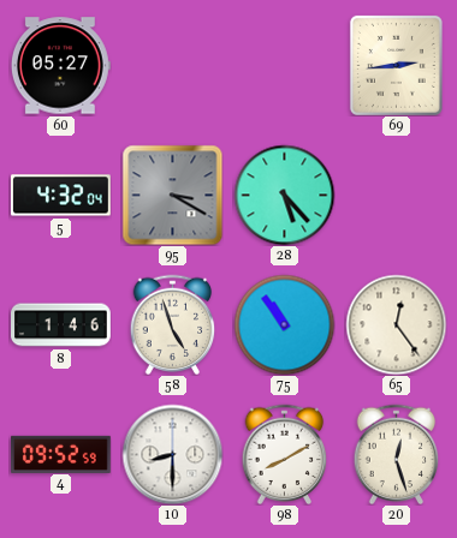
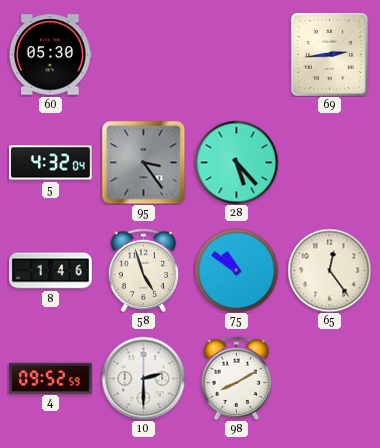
60: 05:27 -> 05:30
95: 3:20 -> 3:24
75: 10:54 -> 10:51
10: 8:30 -> 2:30
20: 12:27 -> none
